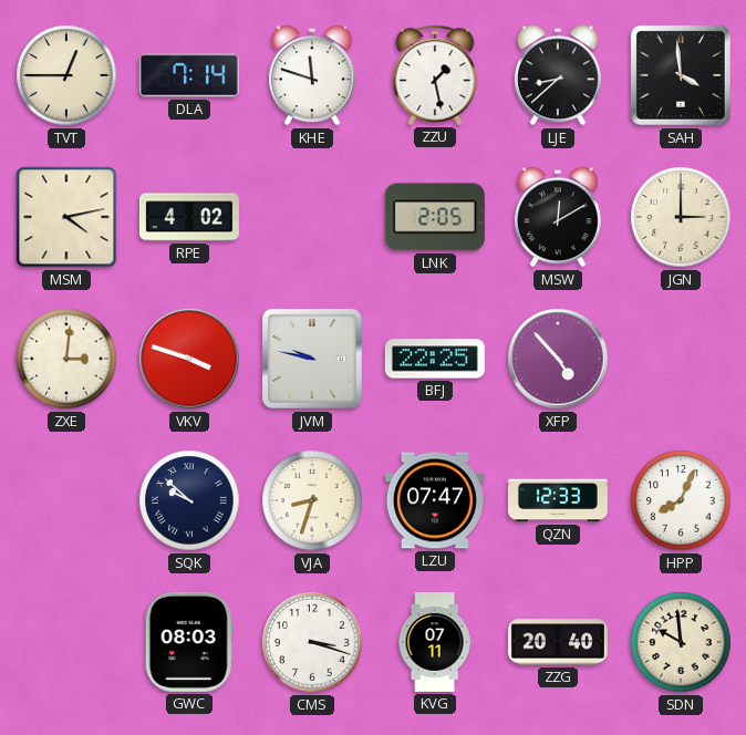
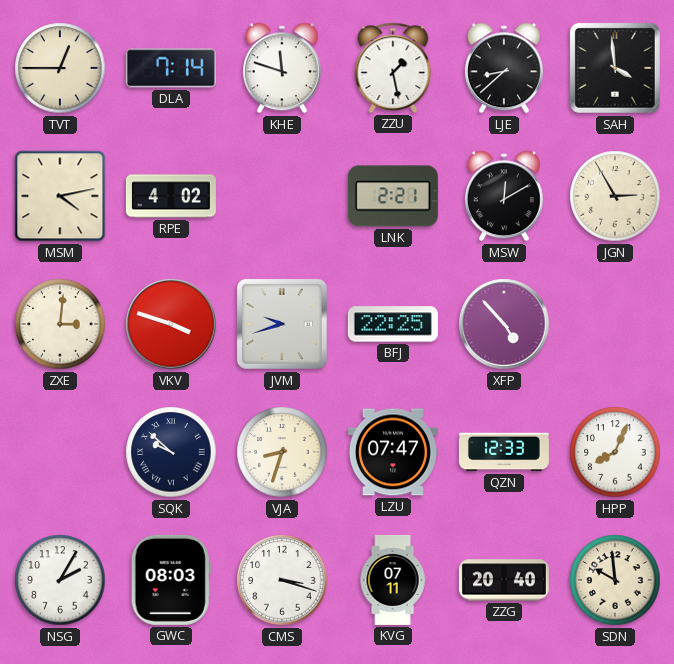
LNK: 2:05 -> 2:21
JGN: 3:00 -> 2:55
JVM: 9:47 -> 9:42
NSG: none -> 2:05
